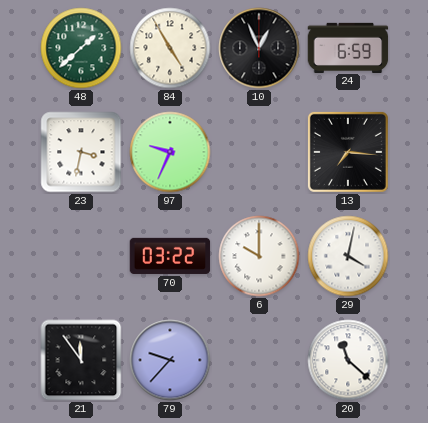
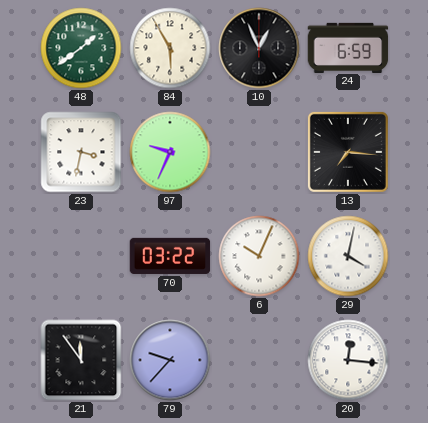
48: 1:38 -> 1:39
84: 4:55 -> 5:55
6: 10:00 -> 10:04
20: 11:22 -> 12:16
